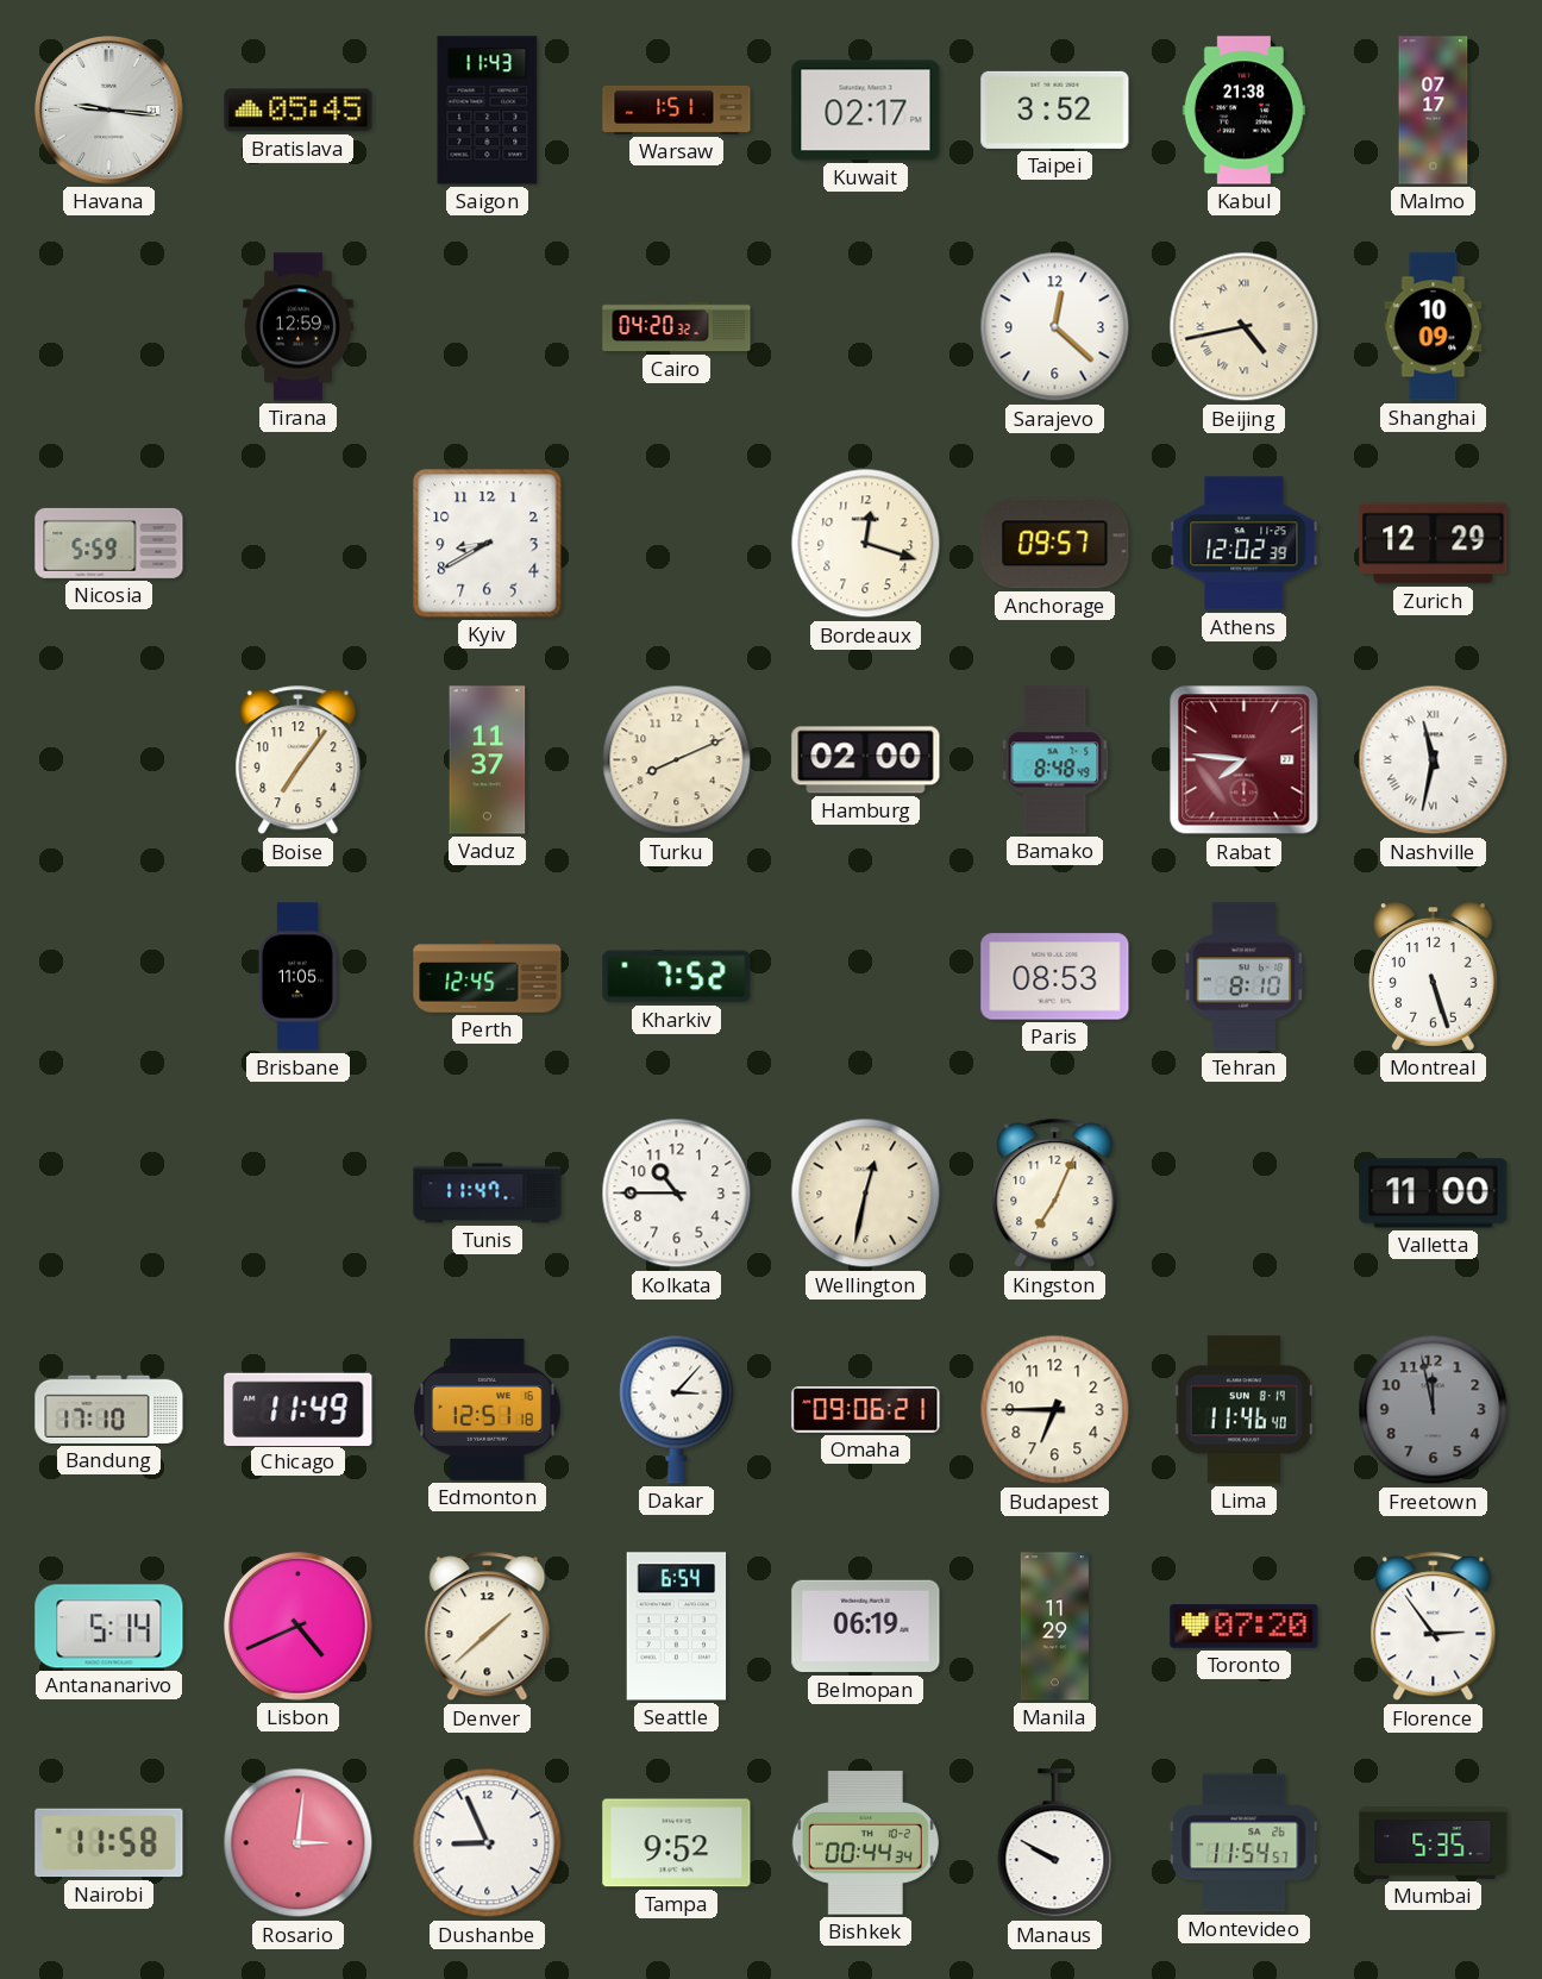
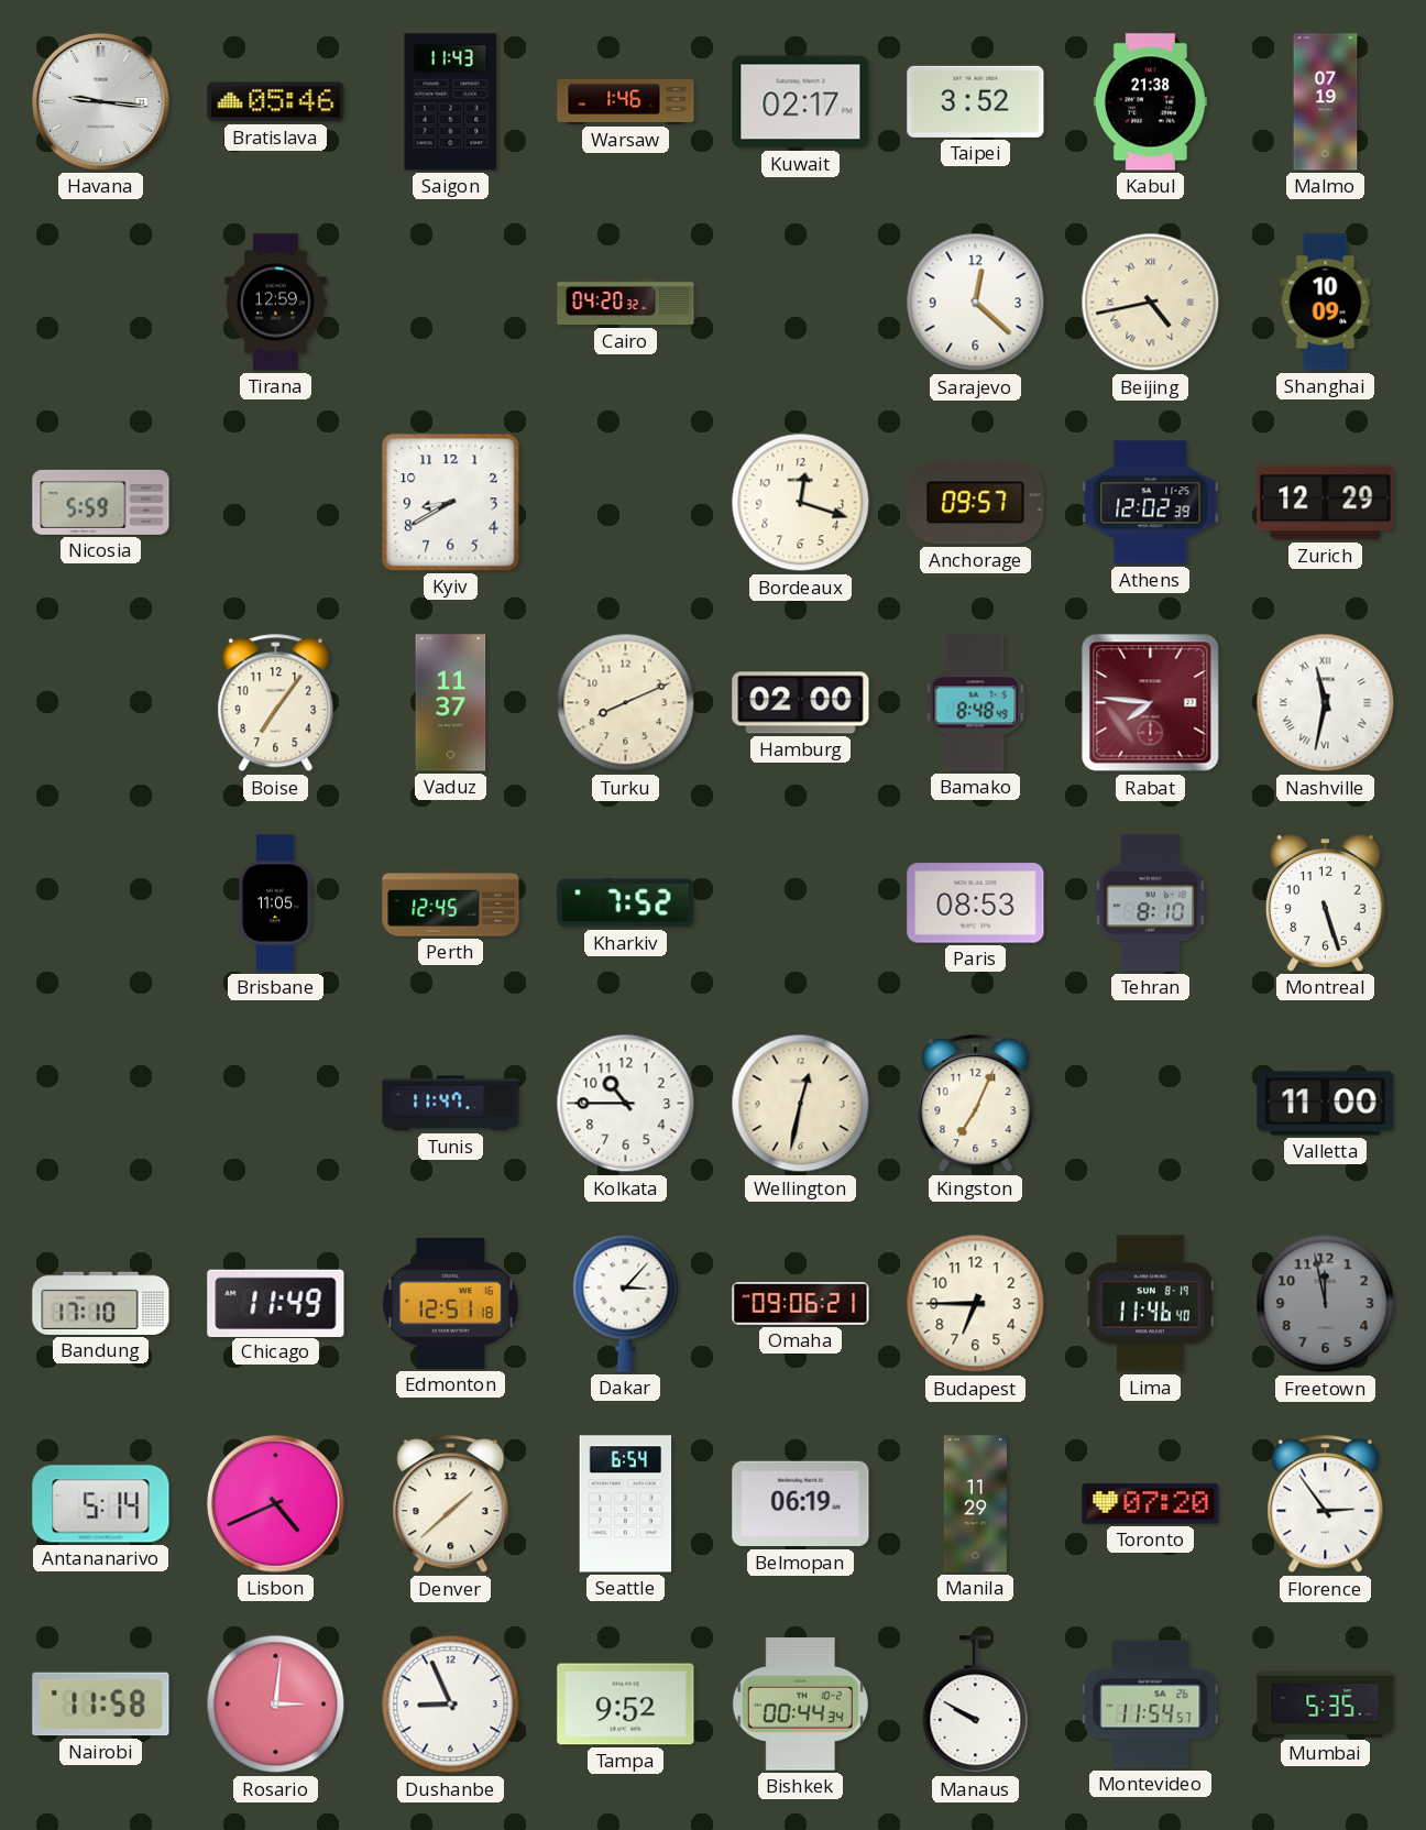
Bratislava: 05:45 -> 05:46
Warsaw: 1:51 -> 1:46
Malmo: 07:17 -> 07:19
